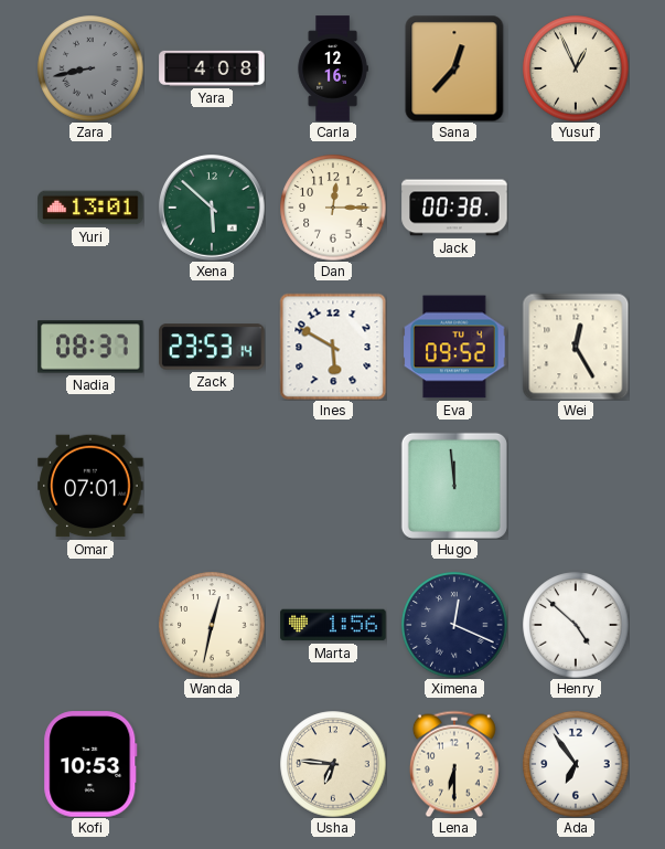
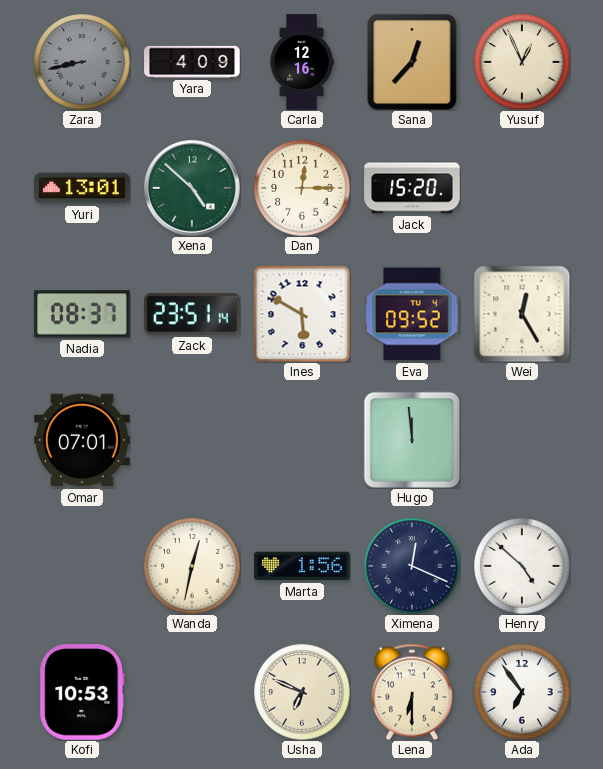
Yara: 4:08 -> 4:09
Xena: 5:52 -> 4:52
Jack: 00:38 -> 15:20
Zack: 23:53 -> 23:51
Usha: 6:46 -> 6:49
